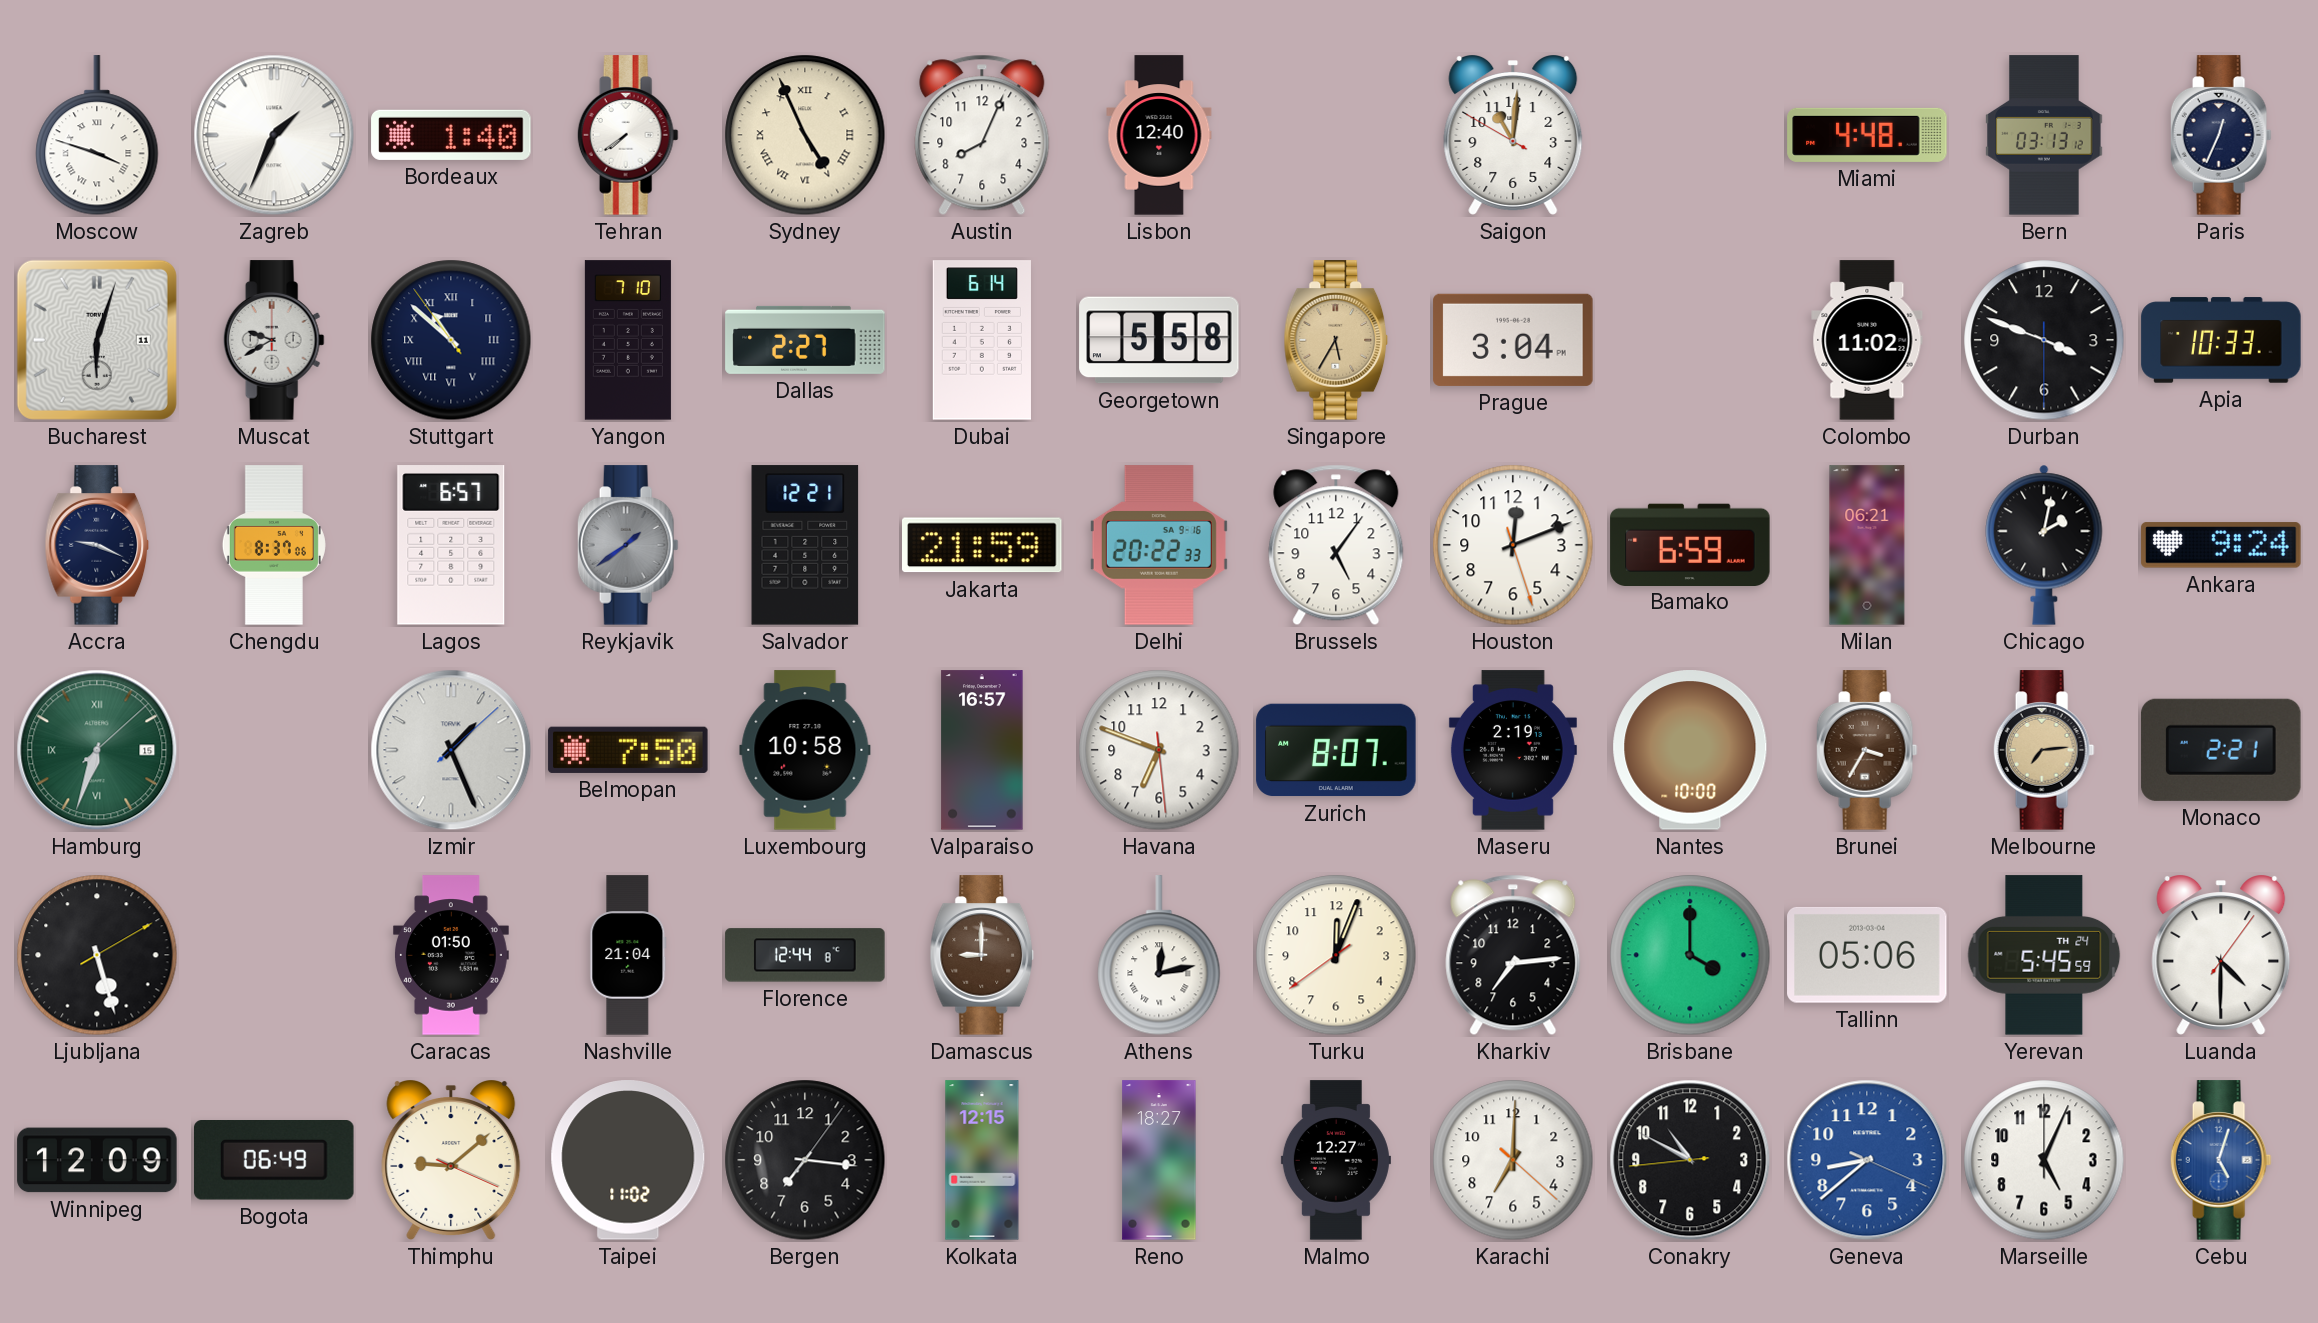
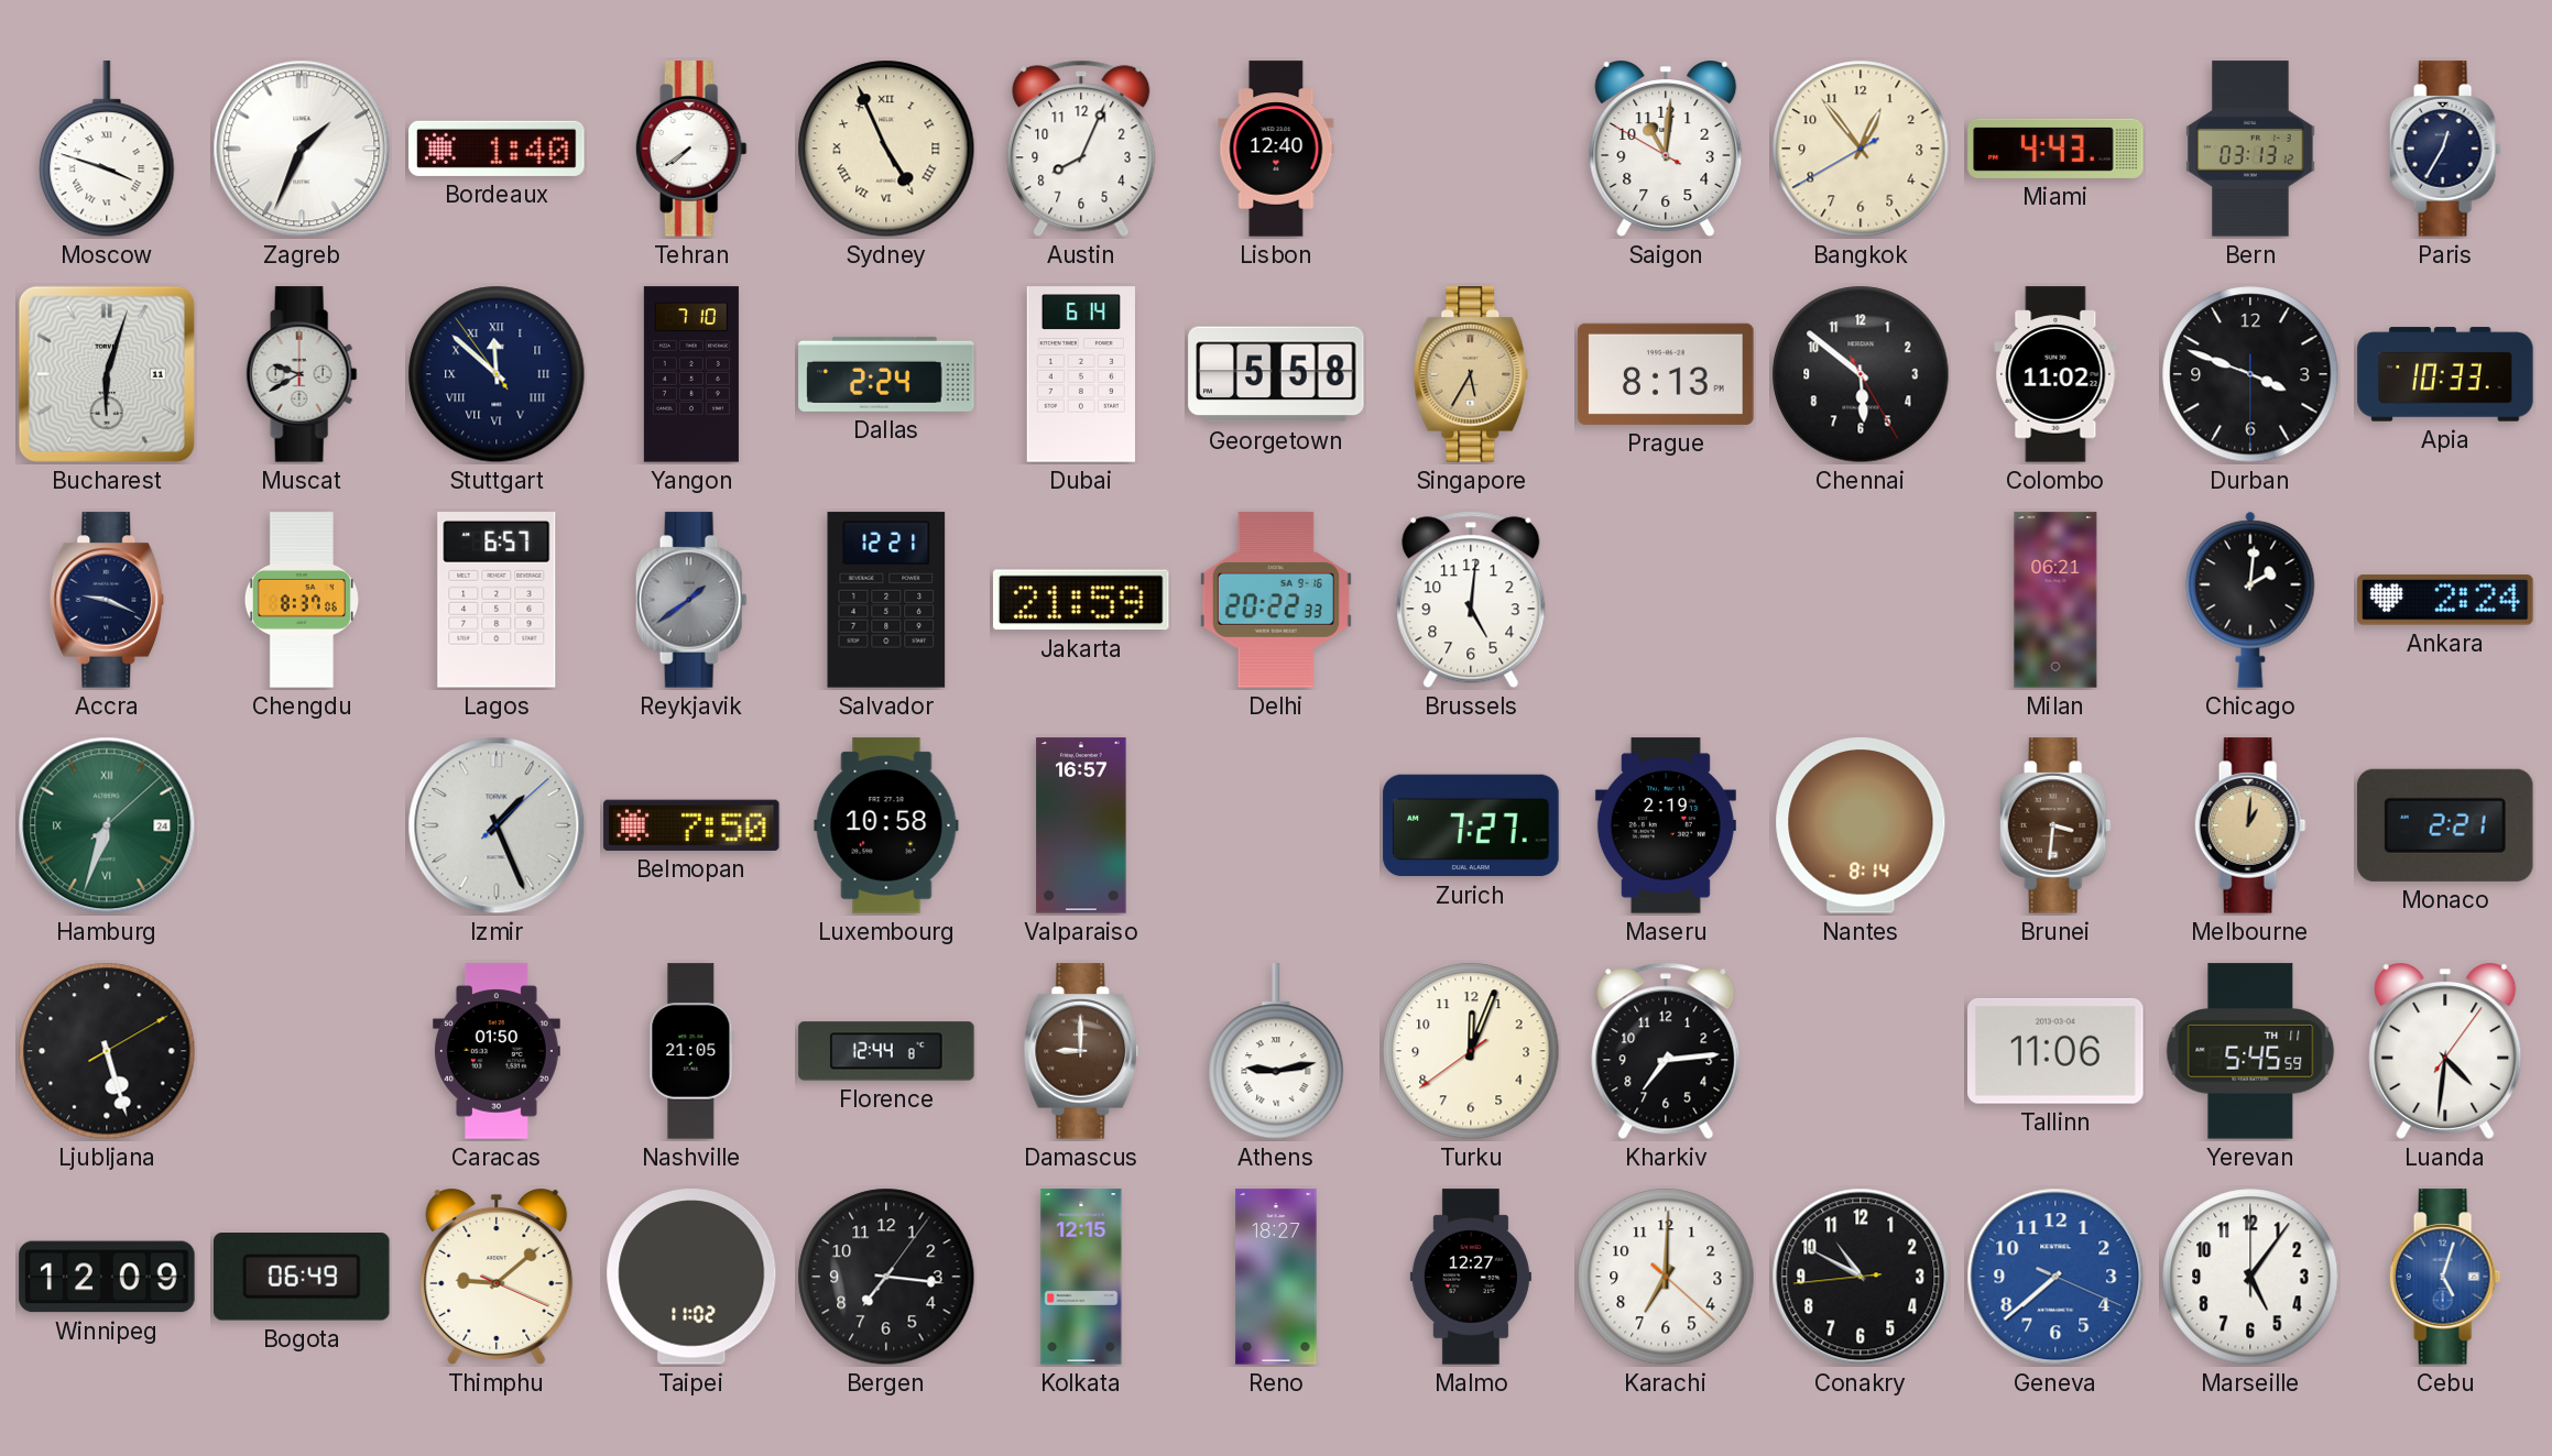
Bangkok: none -> 12:53
Miami: 4:48 -> 4:43
Paris: 12:34 -> 12:35
Stuttgart: 10:51 -> 11:51
Dallas: 2:27 -> 2:24
Prague: 3:04 -> 8:13
Chennai: none -> 5:51
Brussels: 5:06 -> 5:01
Houston: 12:11 -> none
Bamako: 6:59 -> none
Chicago: 2:02 -> 2:01
Ankara: 9:24 -> 2:24
Hamburg date: 15 -> 24
Havana: 6:48 -> none
Zurich: 8:07 -> 7:27
Nantes: 10:00 -> 8:14
Brunei: 3:35 -> 3:31
Melbourne: 7:14 -> 1:01
Nashville: 21:04 -> 21:05
Athens: 12:13 -> 9:13
Brisbane: 4:00 -> none
Tallinn: 05:06 -> 11:06
Yerevan date: TH 24 -> TH 11
Luanda: 4:30 -> 4:31
Geneva: 8:38 -> 7:38
Marseille: 5:04 -> 5:06
